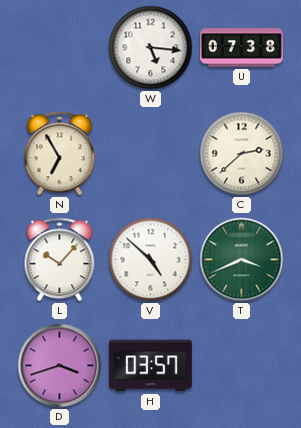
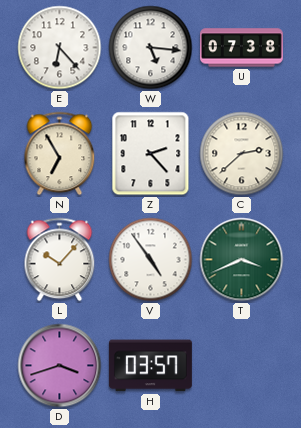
E: none -> 6:23
Z: none -> 2:23
V: 4:52 -> 4:54
